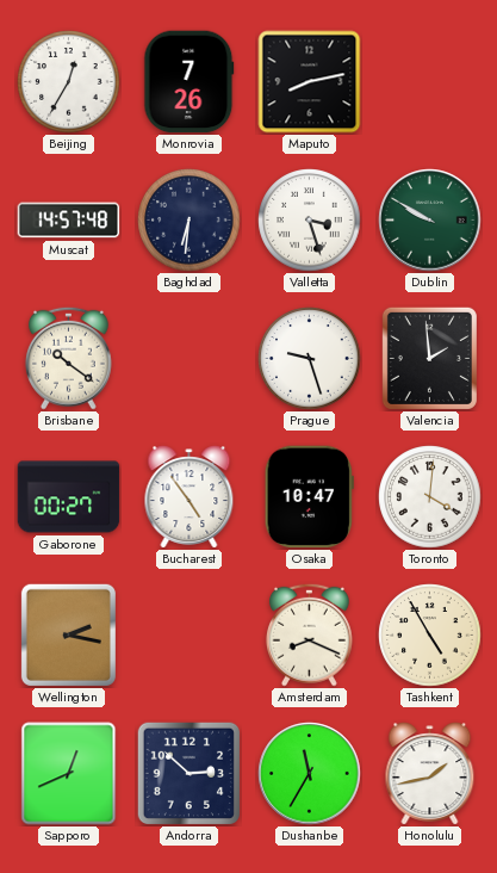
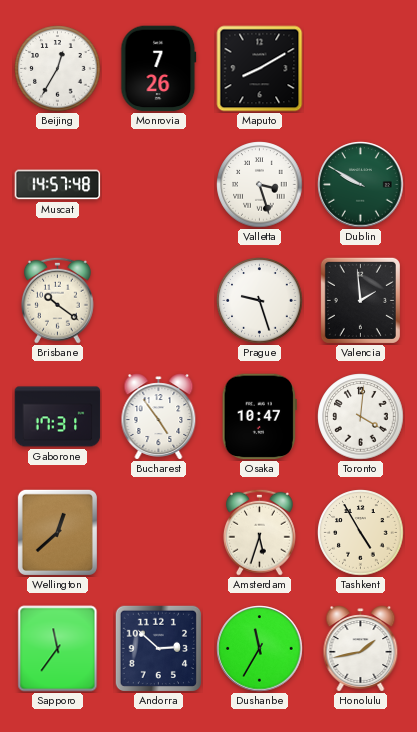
Maputo: 8:13 -> 8:10
Baghdad: 6:31 -> none
Gaborone: 00:27 -> 17:31
Wellington: 2:17 -> 12:38
Amsterdam: 8:19 -> 5:33
Sapporo: 12:41 -> 11:36
